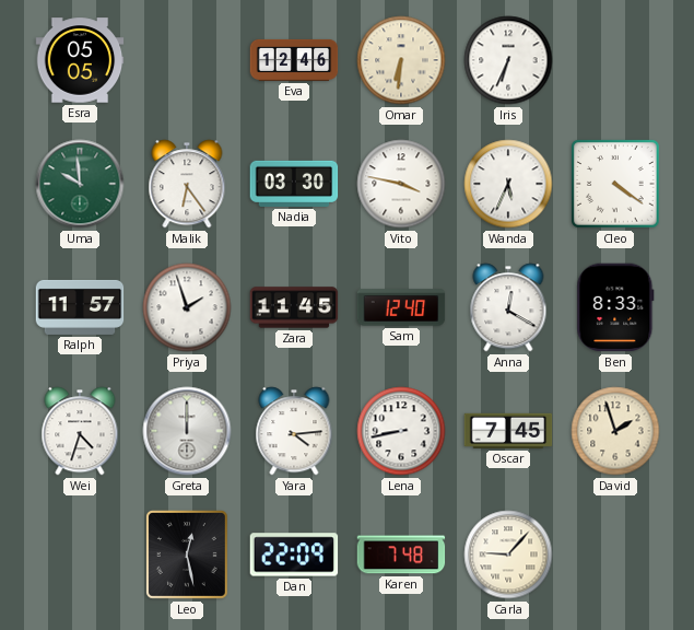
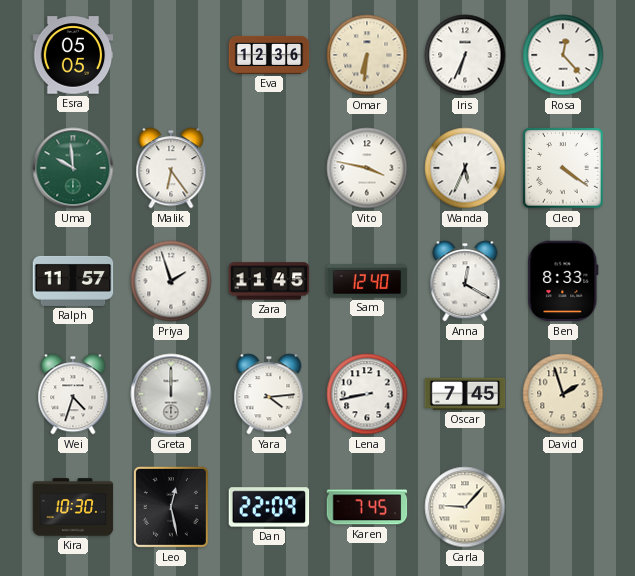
Eva: 12:46 -> 12:36
Rosa: none -> 12:23
Nadia: 03:30 -> none
Kira: none -> 10:30
Karen: 7:48 -> 7:45
